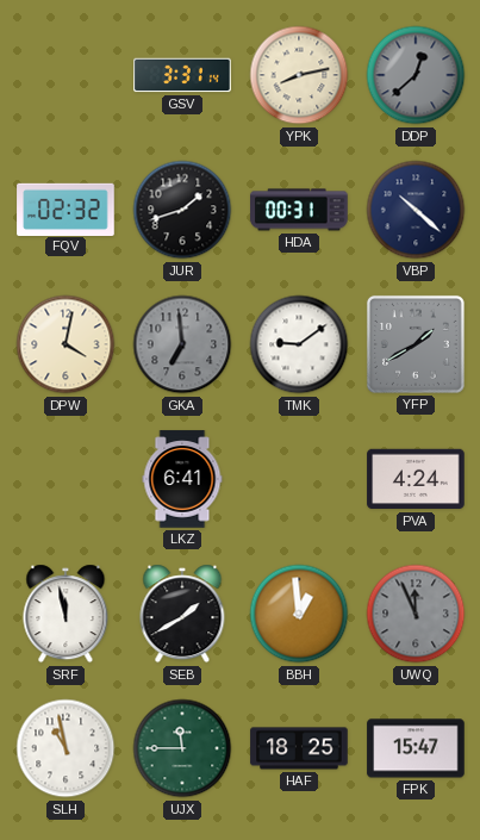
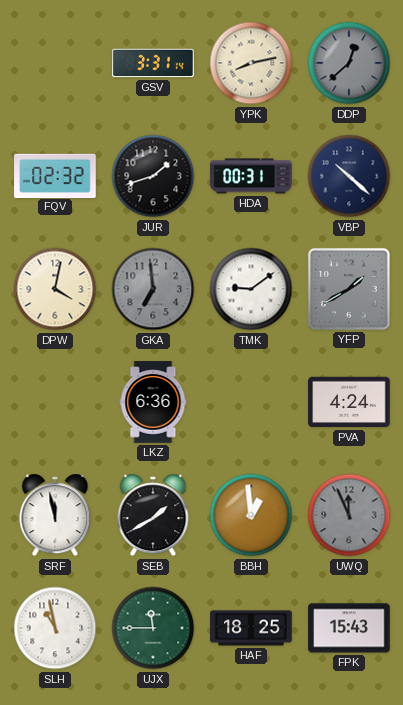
LKZ: 6:41 -> 6:36
FPK: 15:47 -> 15:43
